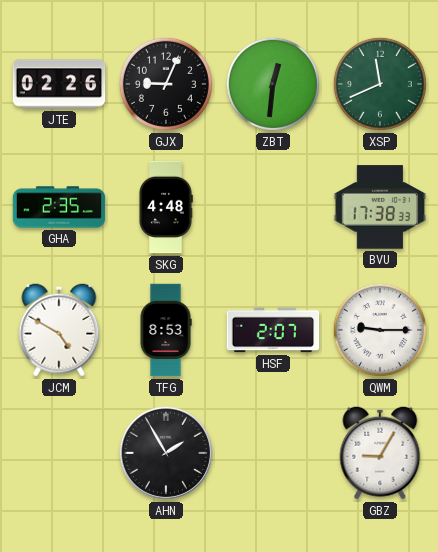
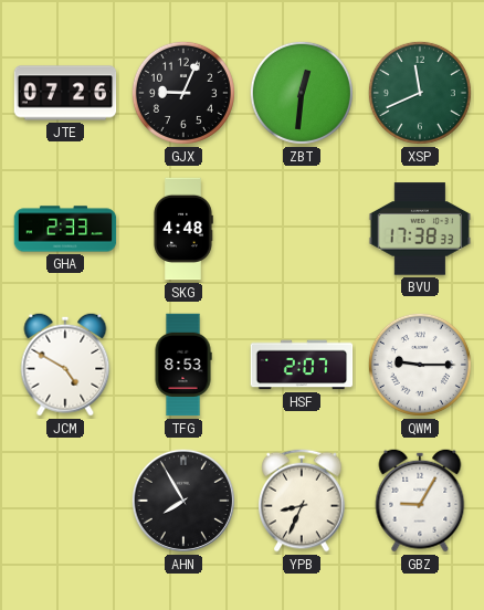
JTE: 02:26 -> 07:26
GHA: 2:35 -> 2:33
AHN: 1:55 -> 7:55
YPB: none -> 8:34
